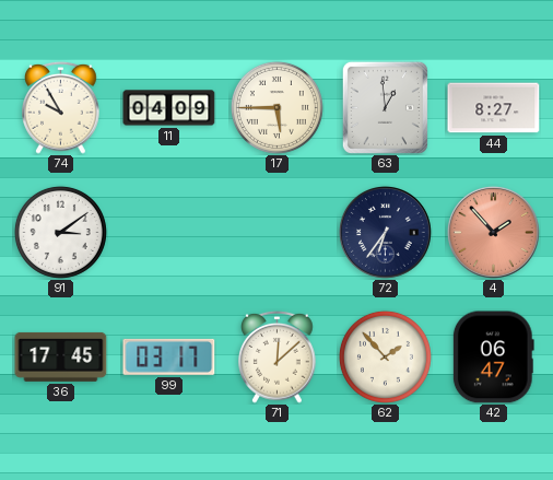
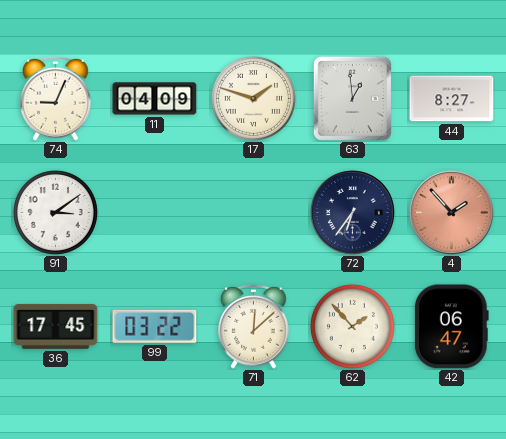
74: 9:55 -> 9:04
17: 5:45 -> 1:48
99: 03:17 -> 03:22
